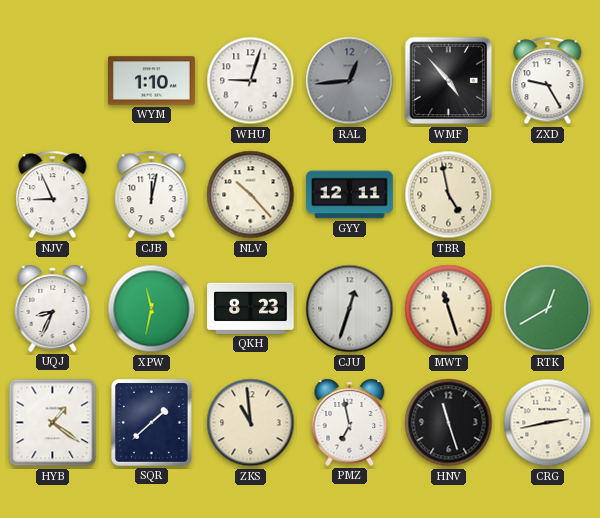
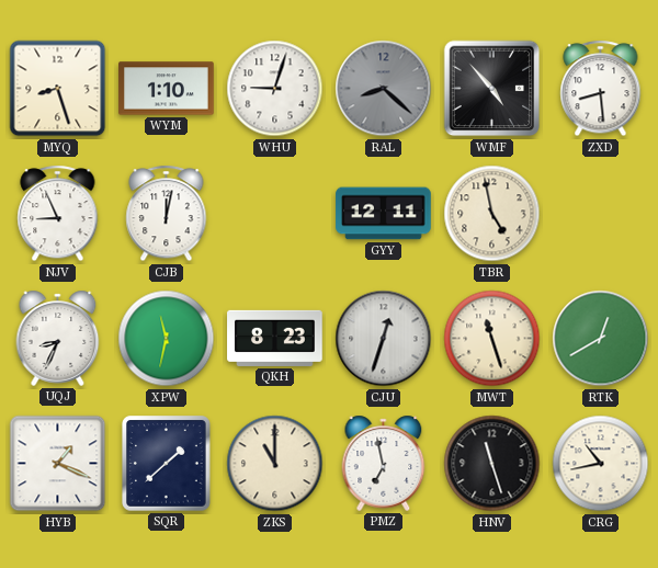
MYQ: none -> 8:27
RAL: 12:44 -> 8:22
ZXD: 9:25 -> 8:29
NLV: 10:23 -> none
HYB: 1:21 -> 1:19
ZKS: 10:59 -> 11:00
CRG: 2:43 -> 10:43
